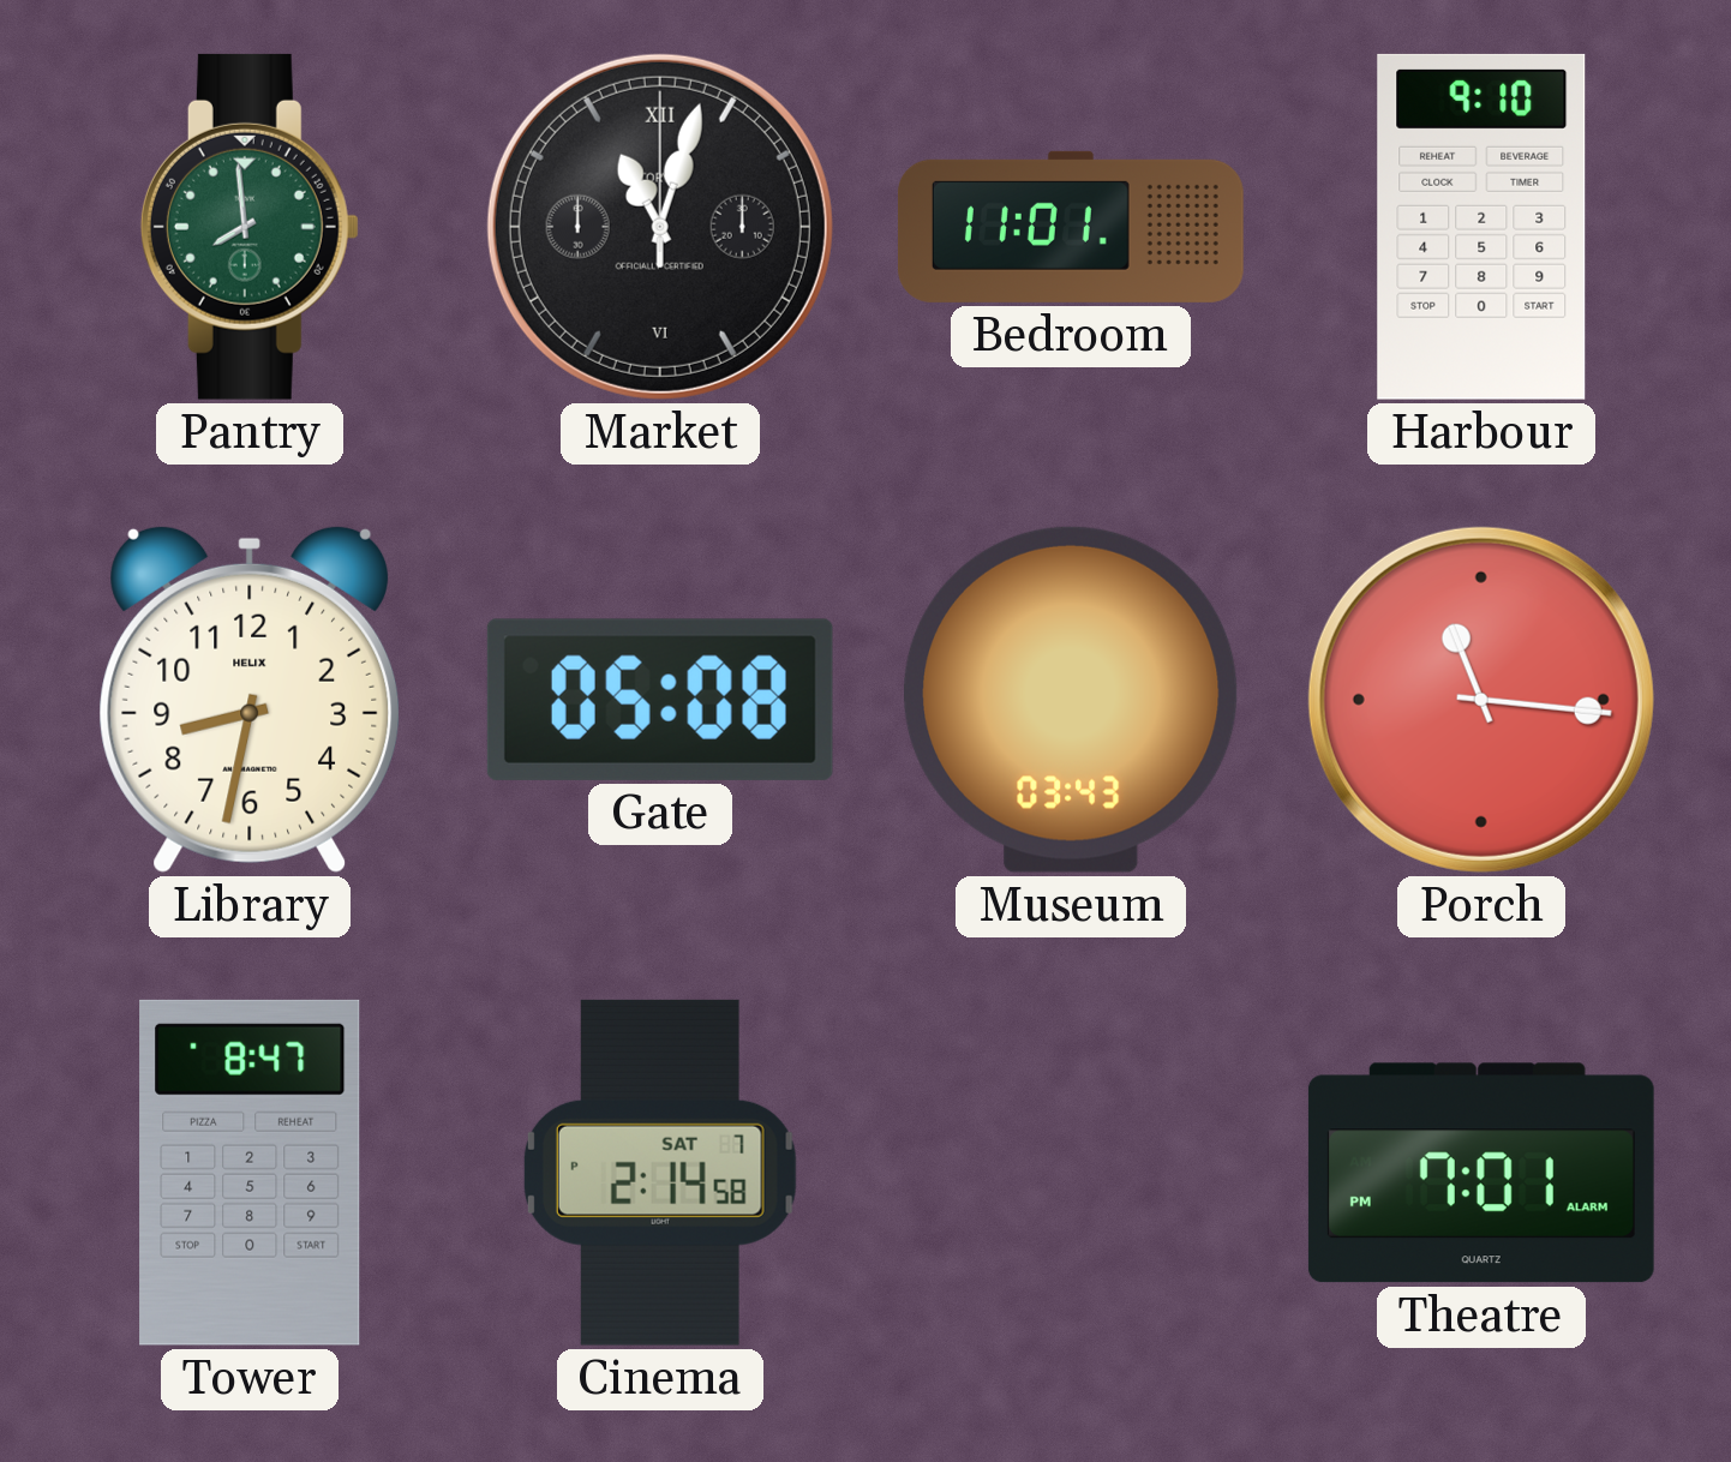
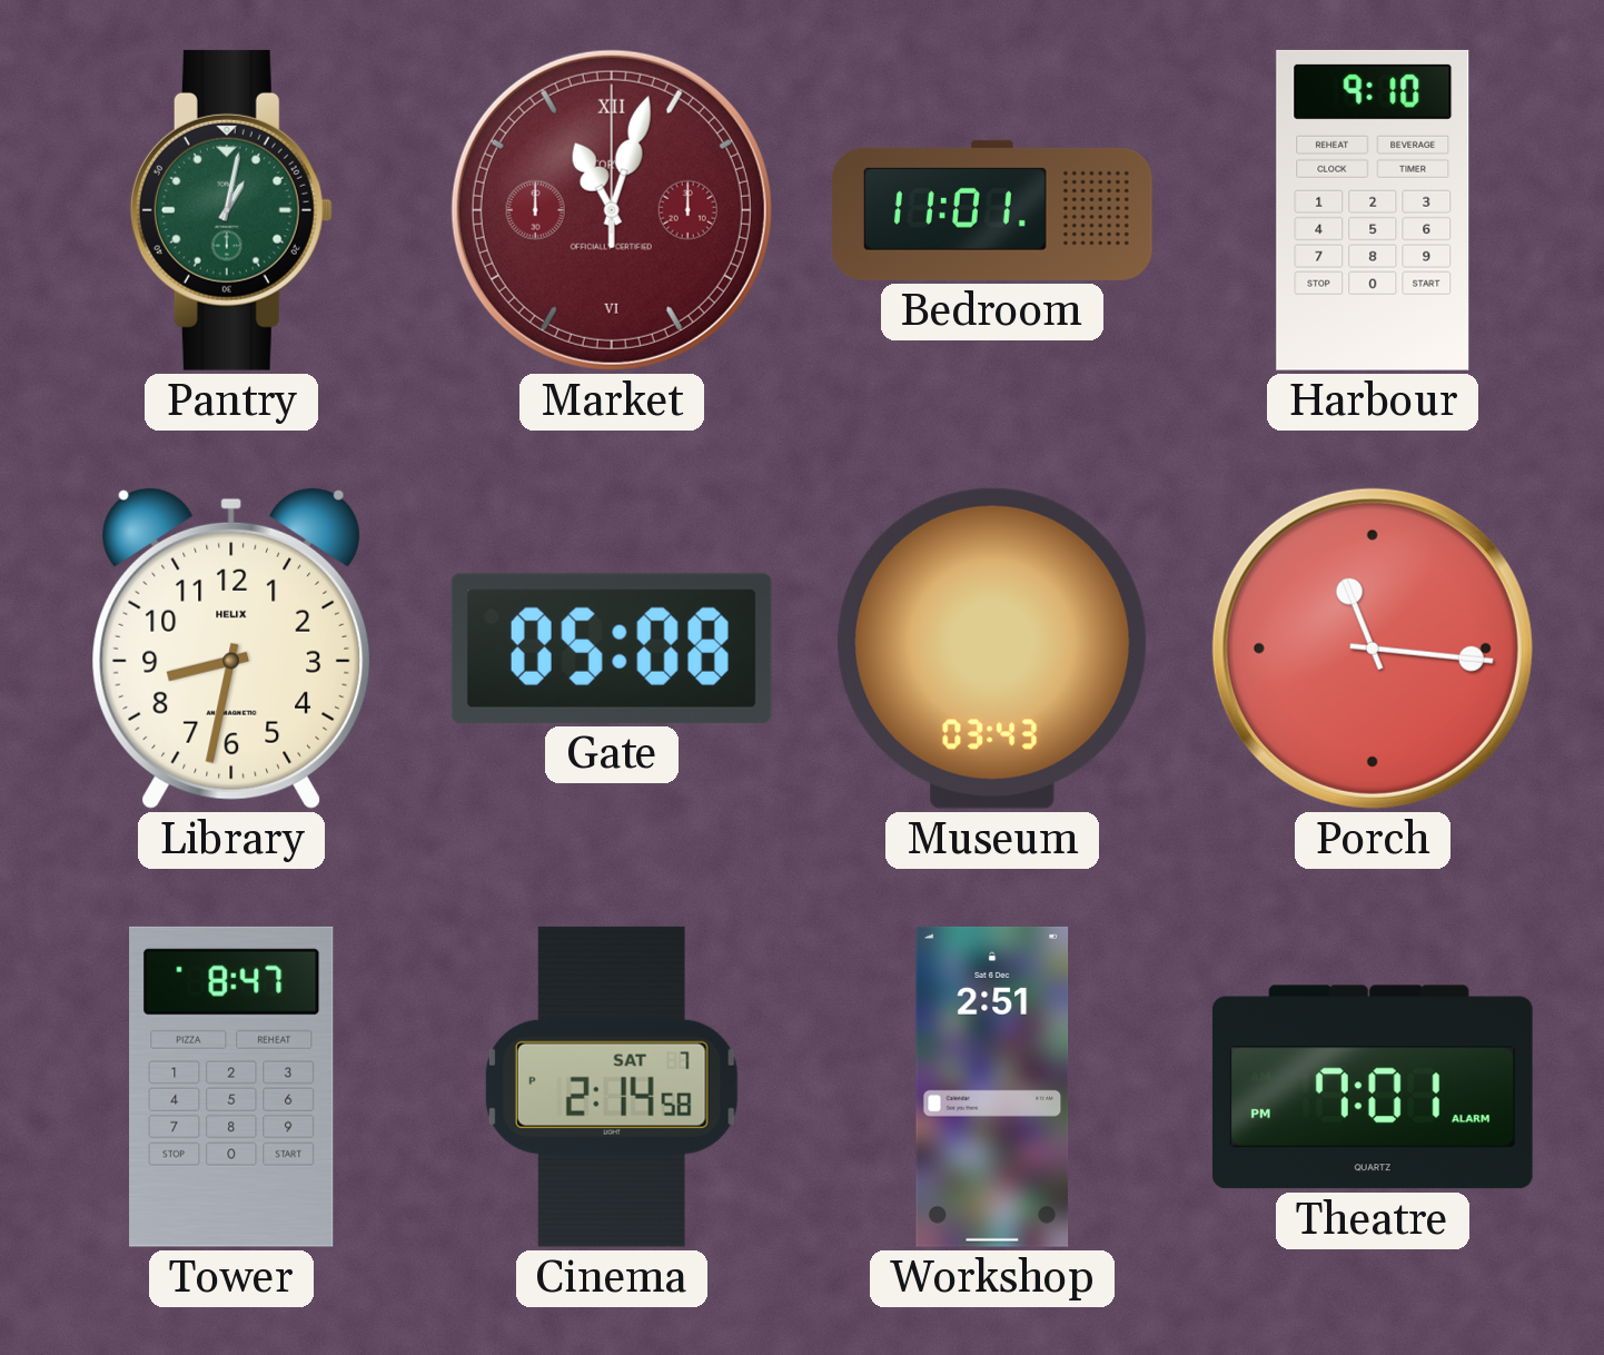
Pantry: 7:59 -> 1:02
Market dial: black -> burgundy
Workshop: none -> 2:51
